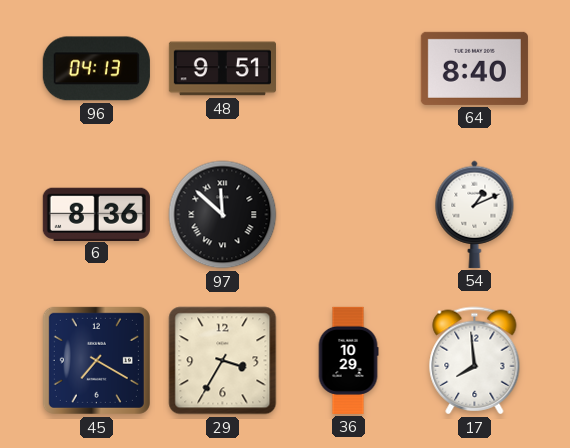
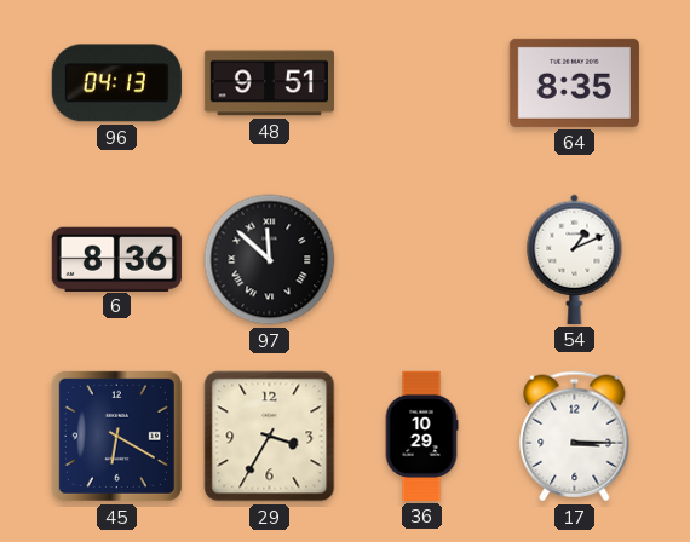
64: 8:40 -> 8:35
45: 7:20 -> 6:20
17: 7:59 -> 3:15
